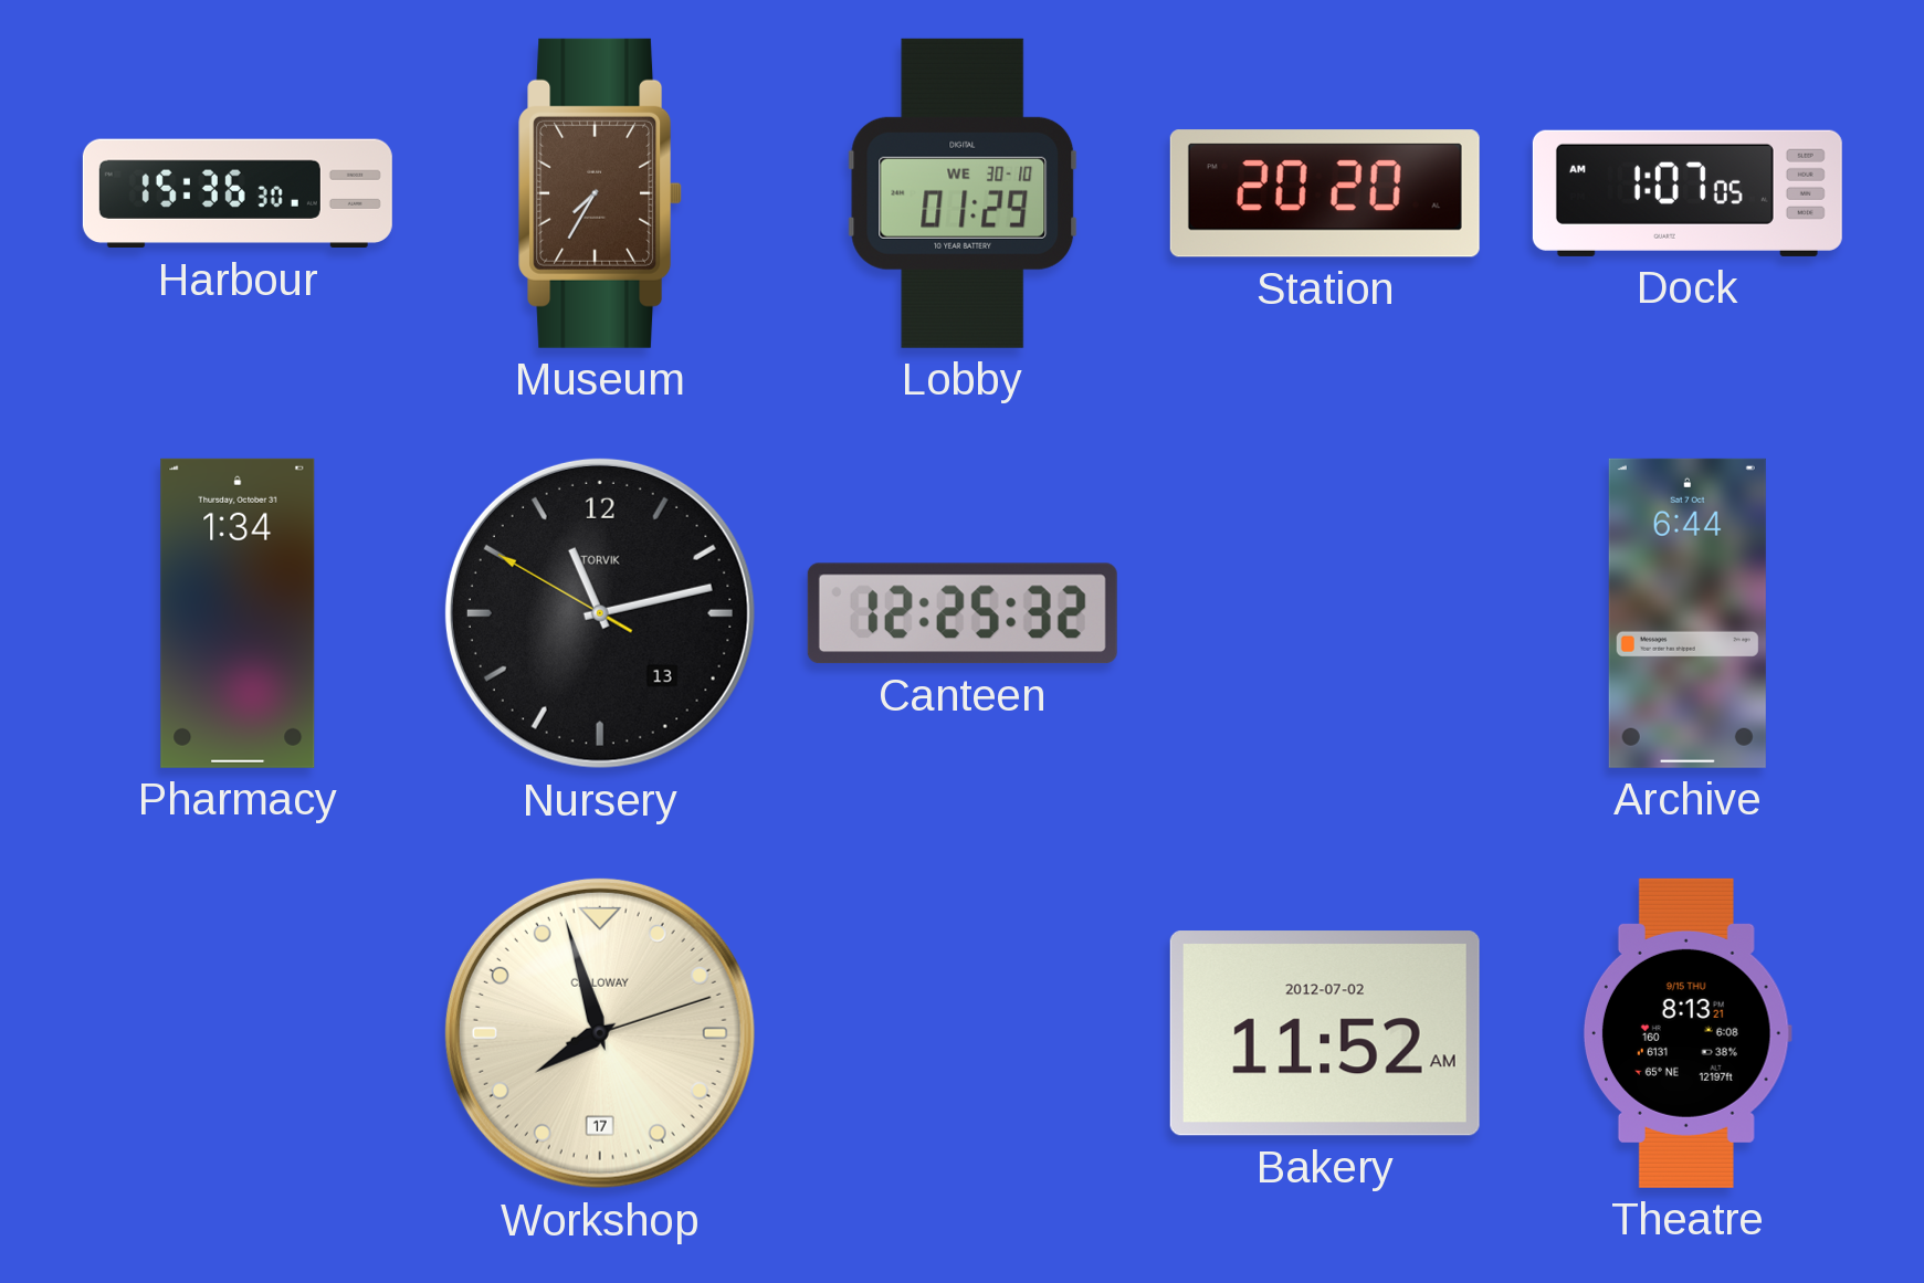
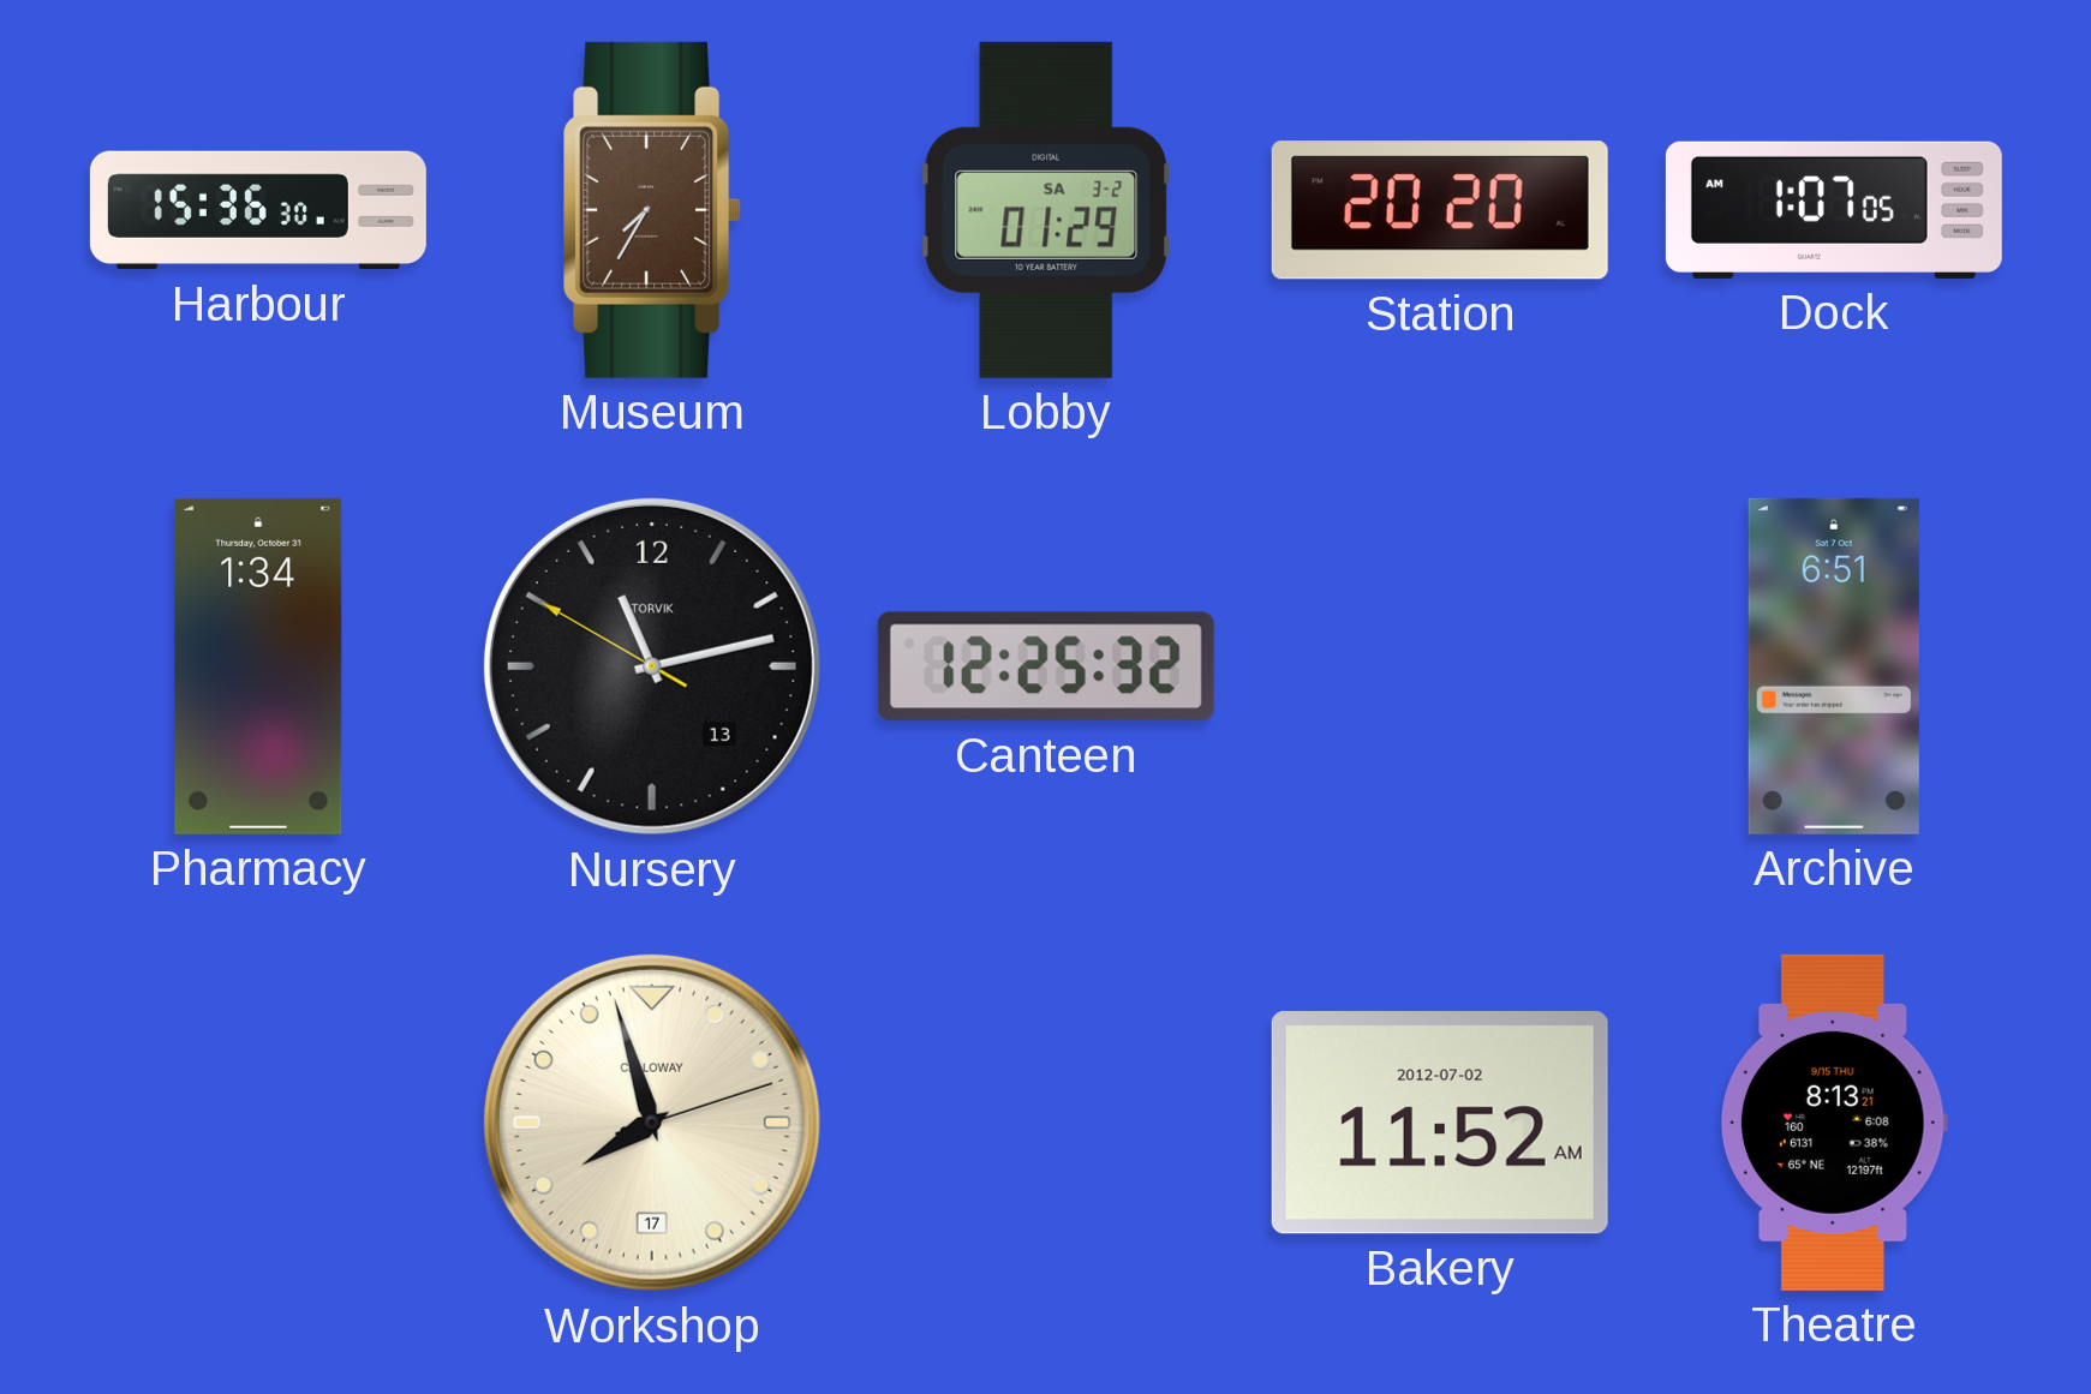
Lobby date: WE 30-10 -> SA 3-2
Archive: 6:44 -> 6:51
